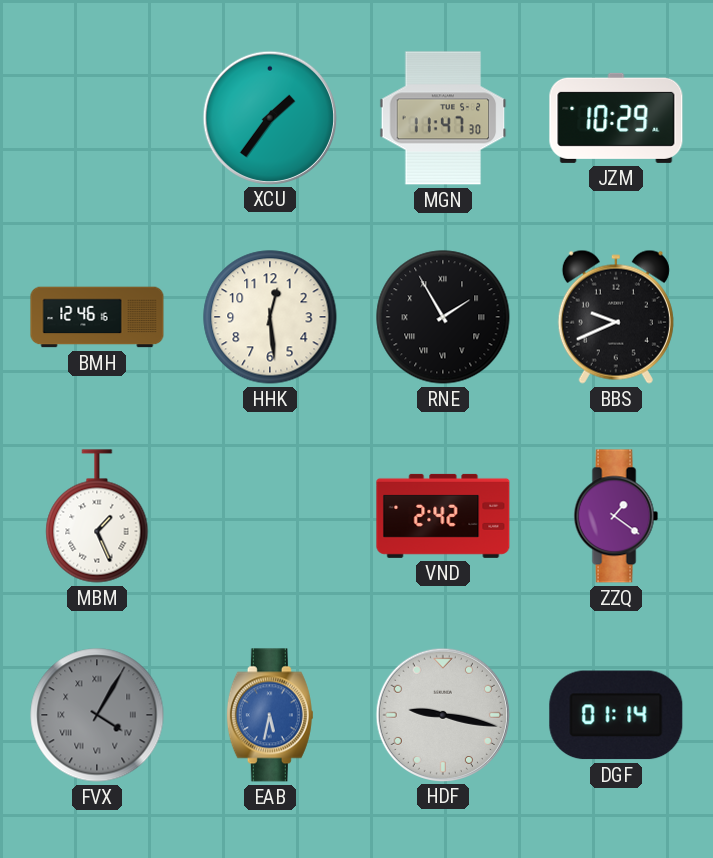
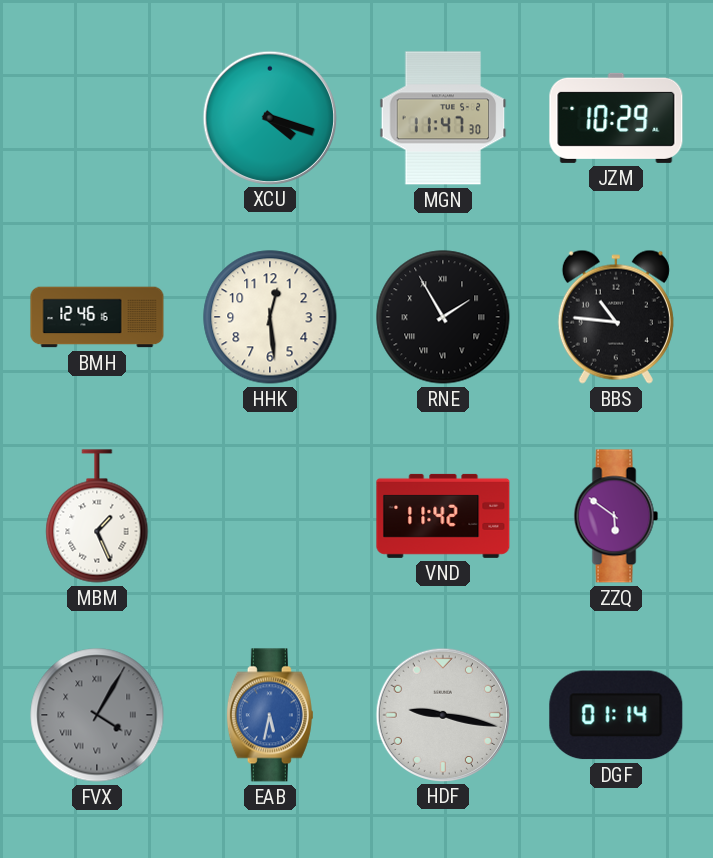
XCU: 1:36 -> 4:18
BBS: 9:41 -> 10:46
VND: 2:42 -> 11:42
ZZQ: 1:21 -> 5:51
